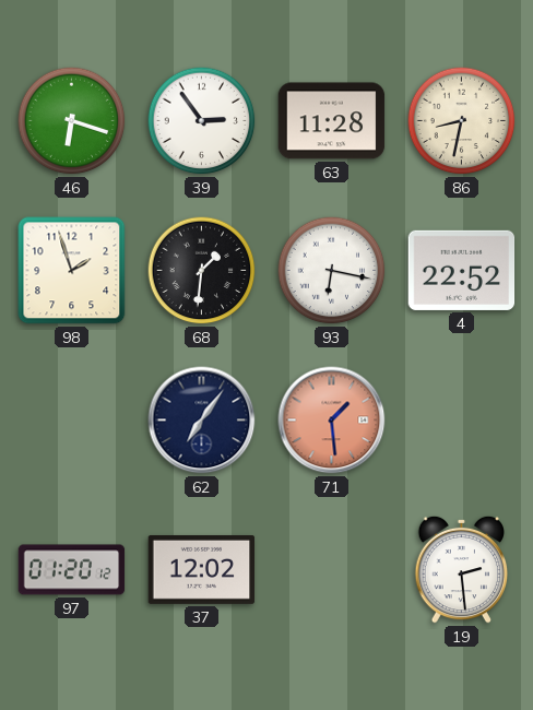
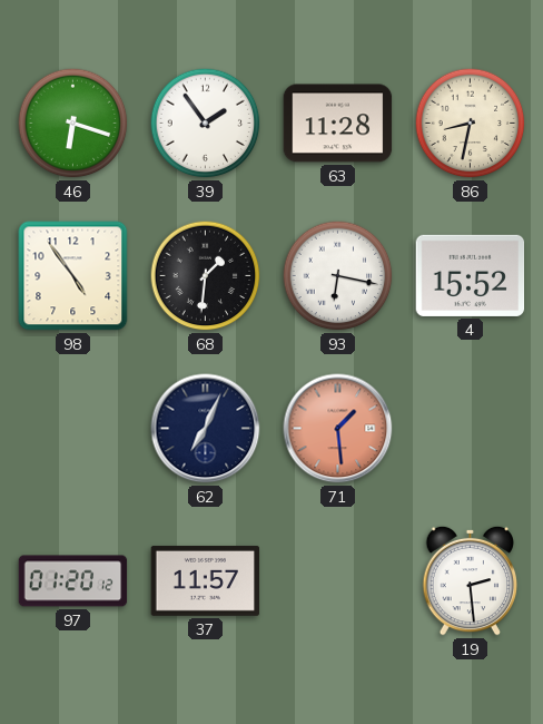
39: 2:54 -> 1:54
98: 1:57 -> 4:54
4: 22:52 -> 15:52
62: 7:06 -> 7:04
37: 12:02 -> 11:57
